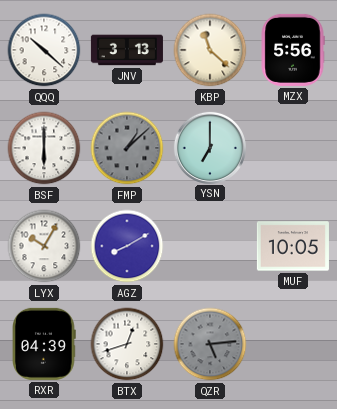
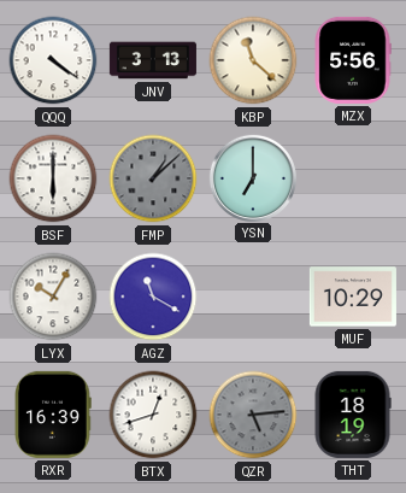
QQQ: 10:22 -> 4:21
AGZ: 8:10 -> 11:20
MUF: 10:05 -> 10:29
RXR: 04:39 -> 16:39
THT: none -> 18:19
